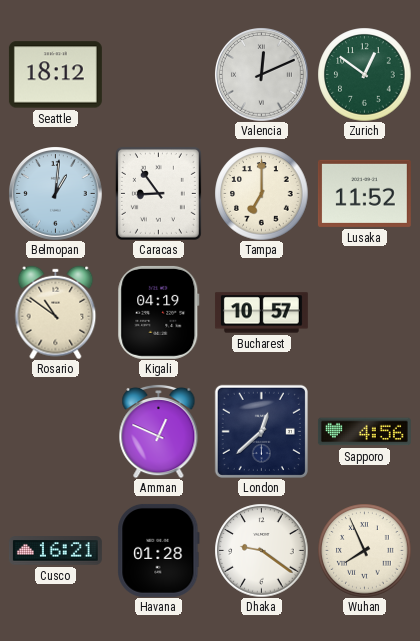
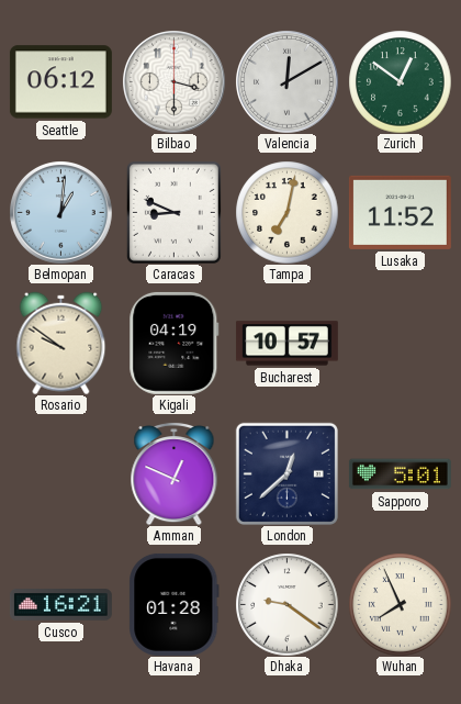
Seattle: 18:12 -> 06:12
Bilbao: none -> 3:30
Valencia: 12:11 -> 12:10
Caracas: 8:54 -> 8:49
Tampa: 7:00 -> 7:02
Rosario: 10:51 -> 9:51
Sapporo: 4:56 -> 5:01
